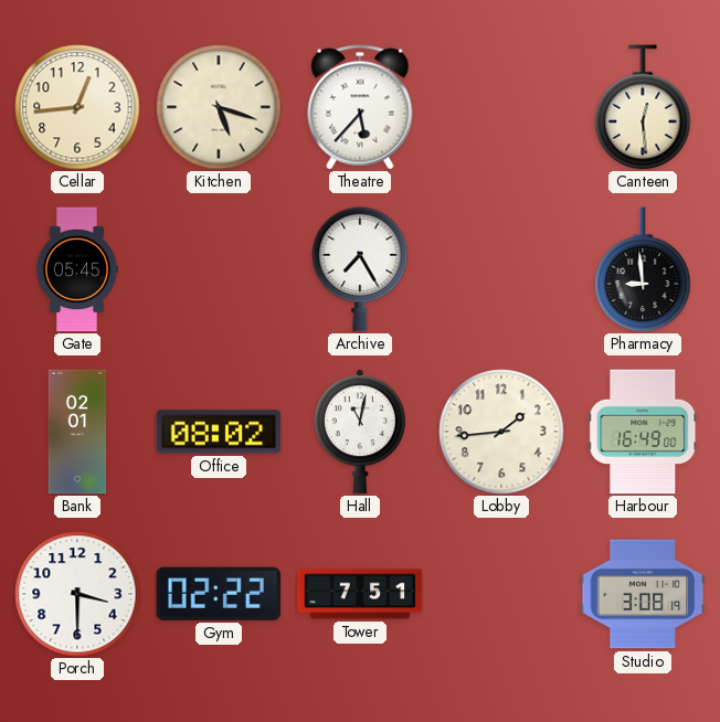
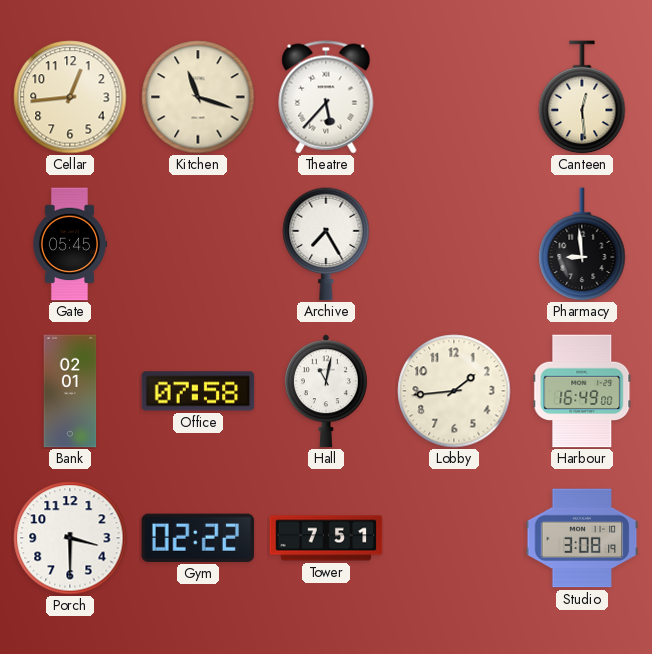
Kitchen: 5:18 -> 11:18
Office: 08:02 -> 07:58
